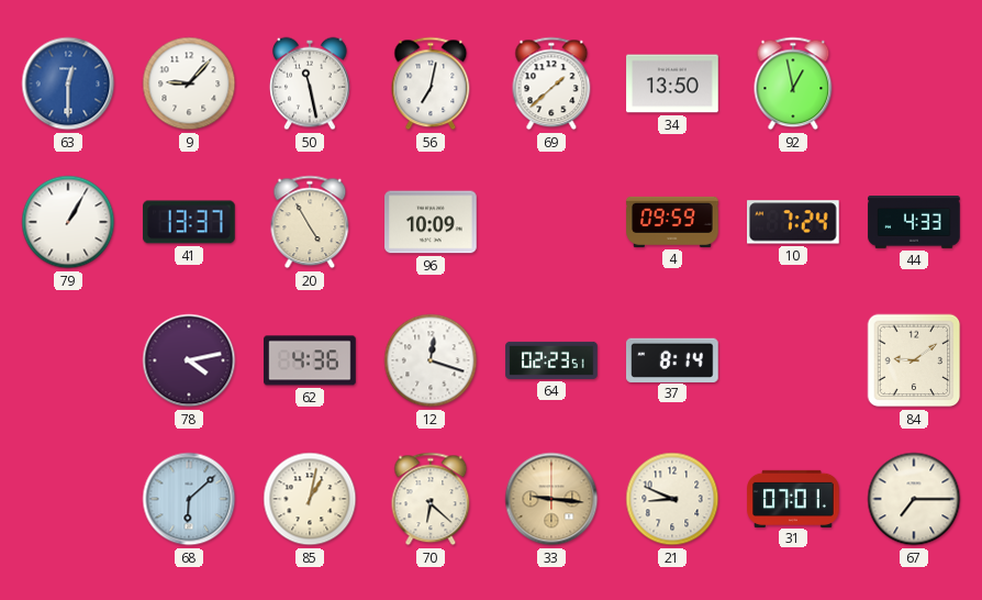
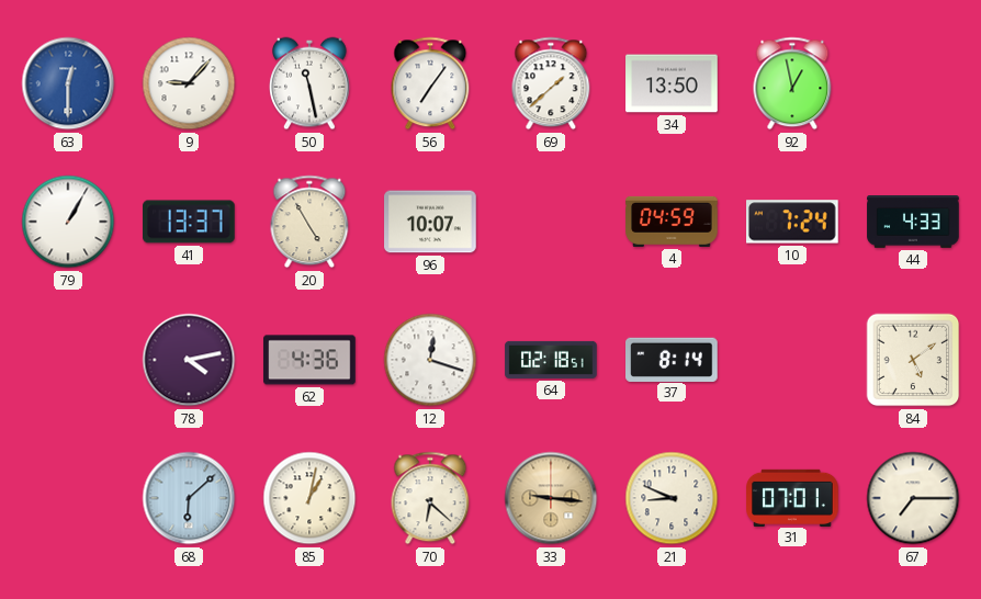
56: 7:02 -> 7:06
96: 10:09 -> 10:07
4: 09:59 -> 04:59
64: 02:23 -> 02:18
84: 9:09 -> 5:09
